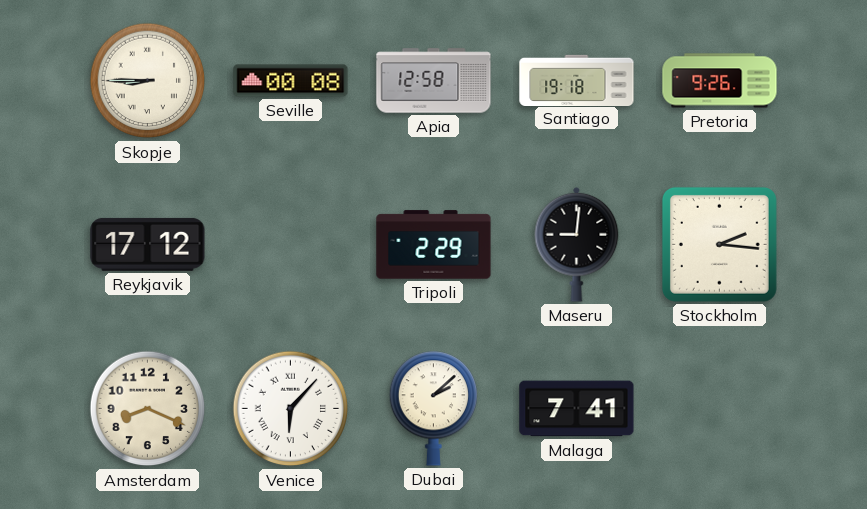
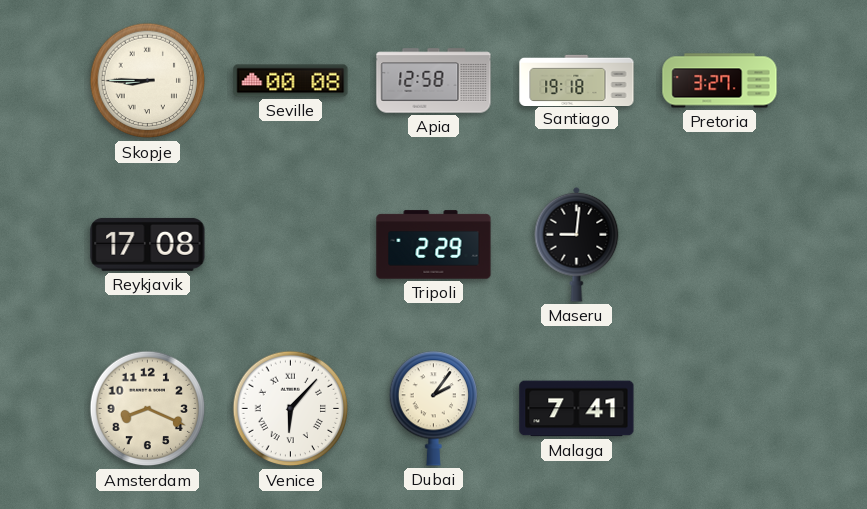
Pretoria: 9:26 -> 3:27
Reykjavik: 17:12 -> 17:08
Stockholm: 2:16 -> none
Dubai: 2:08 -> 2:06
